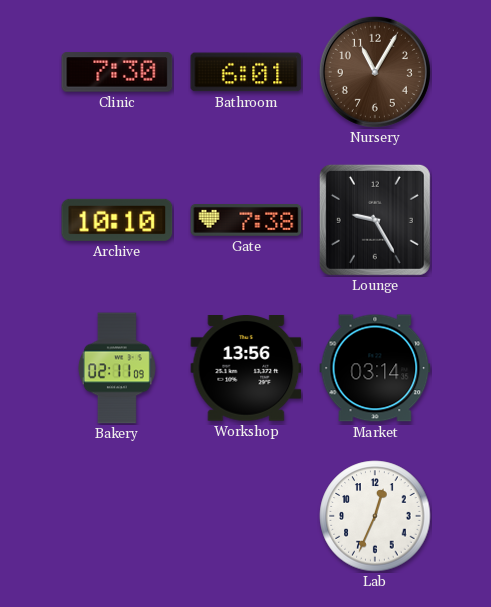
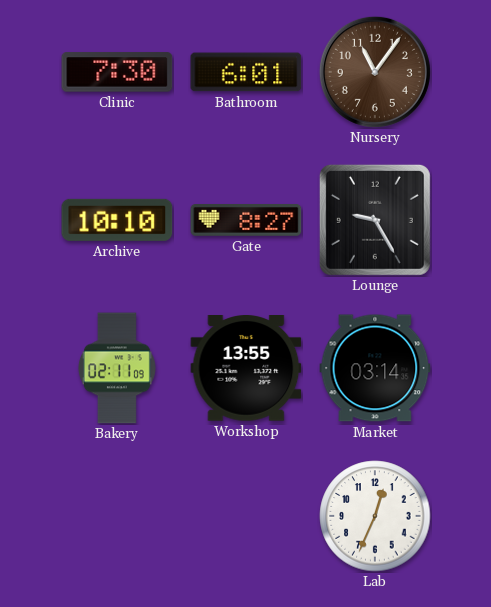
Nursery: 11:05 -> 11:06
Gate: 7:38 -> 8:27
Workshop: 13:56 -> 13:55
